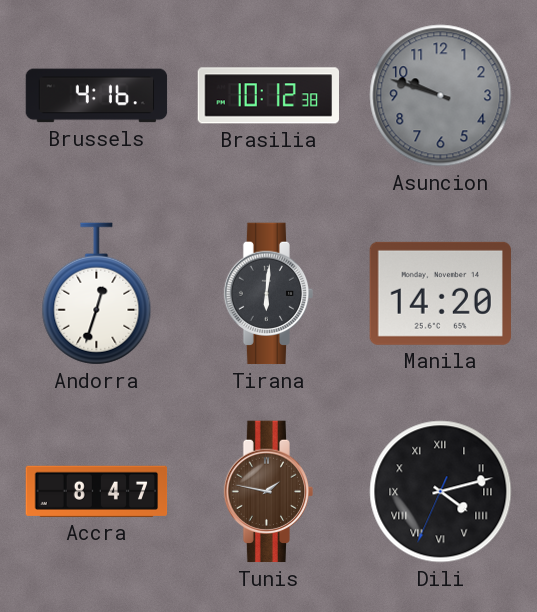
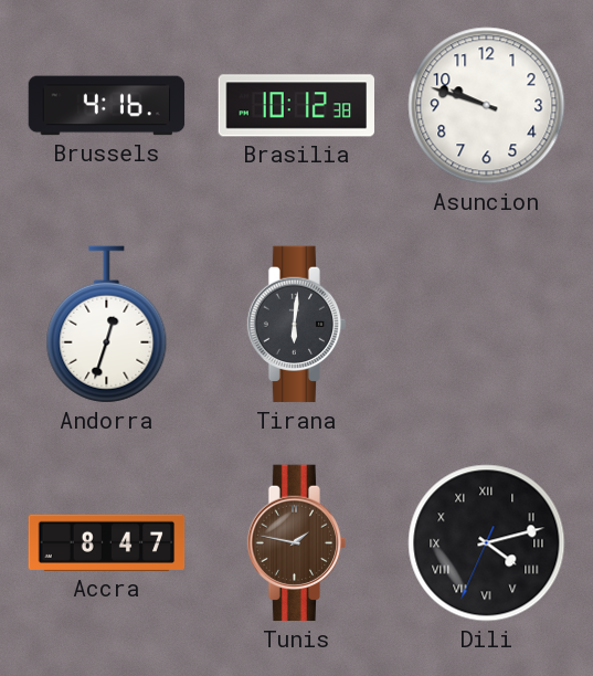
Asuncion dial: grey -> white
Manila: 14:20 -> none
